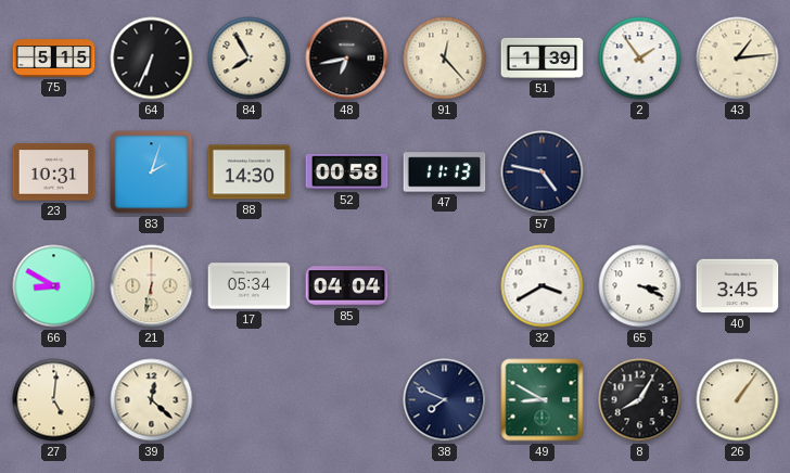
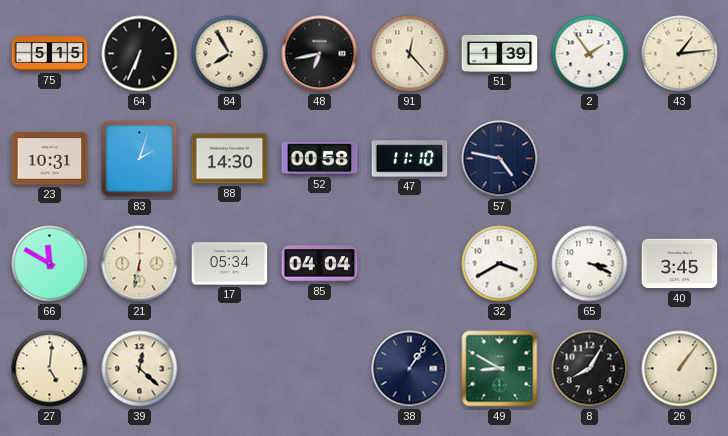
47: 11:13 -> 11:10
66: 8:50 -> 11:50
38: 7:49 -> 1:06
